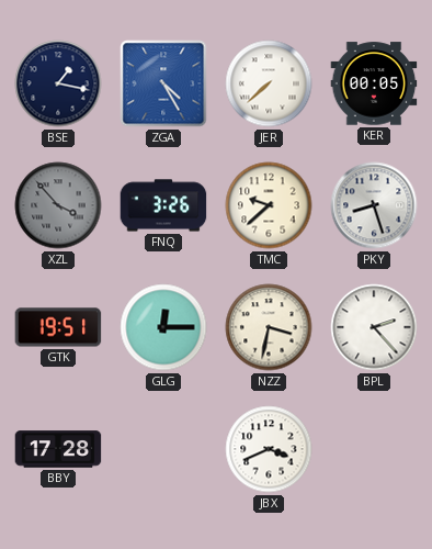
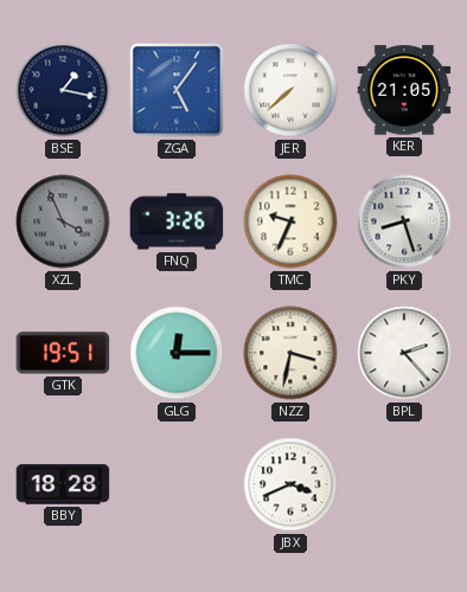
ZGA: 4:25 -> 5:06
KER: 00:05 -> 21:05
XZL: 3:53 -> 3:56
TMC: 9:38 -> 9:34
BBY: 17:28 -> 18:28
